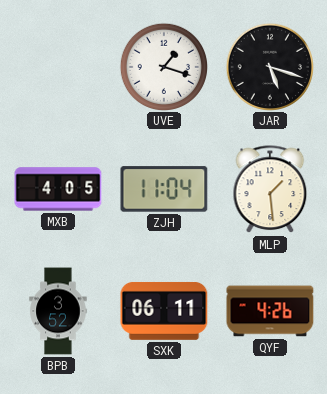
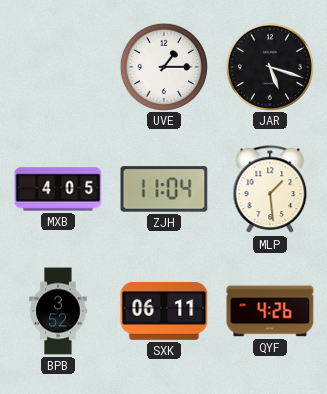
UVE: 1:18 -> 1:15
